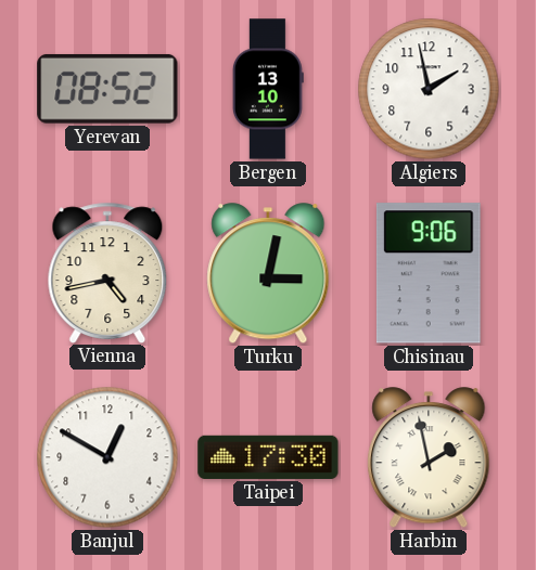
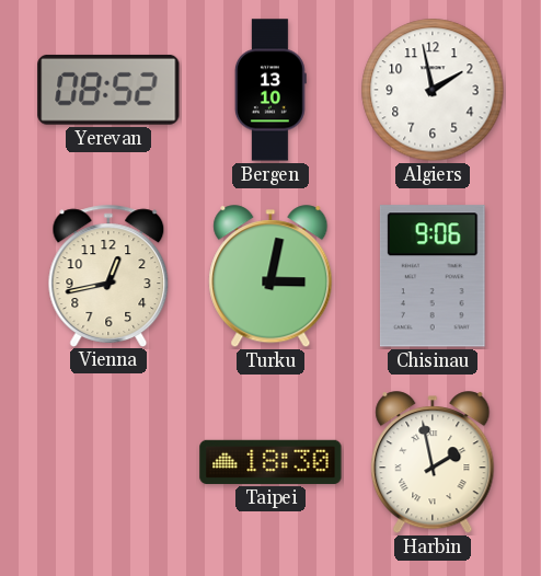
Vienna: 4:43 -> 12:43
Banjul: 12:50 -> none
Taipei: 17:30 -> 18:30
